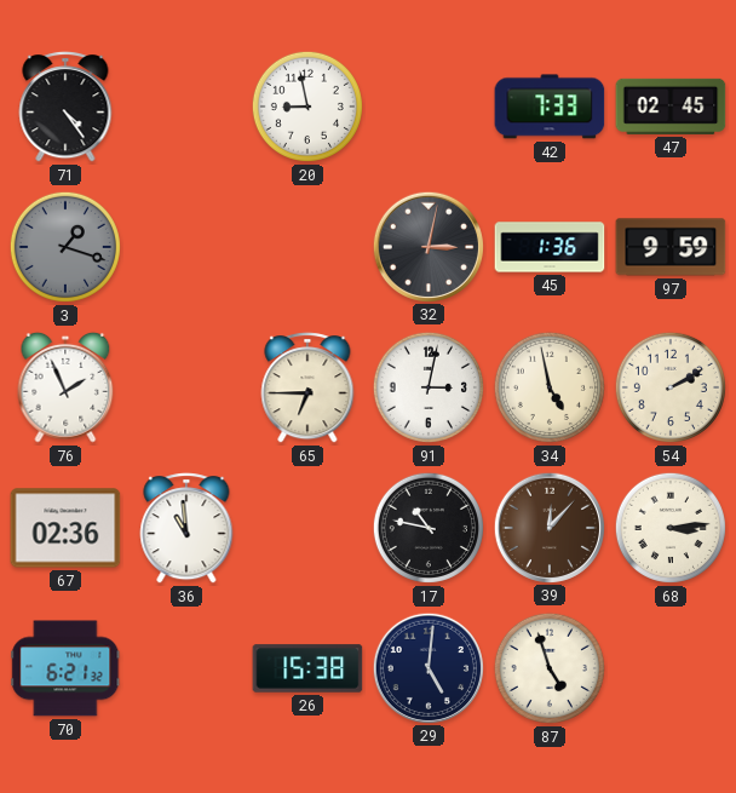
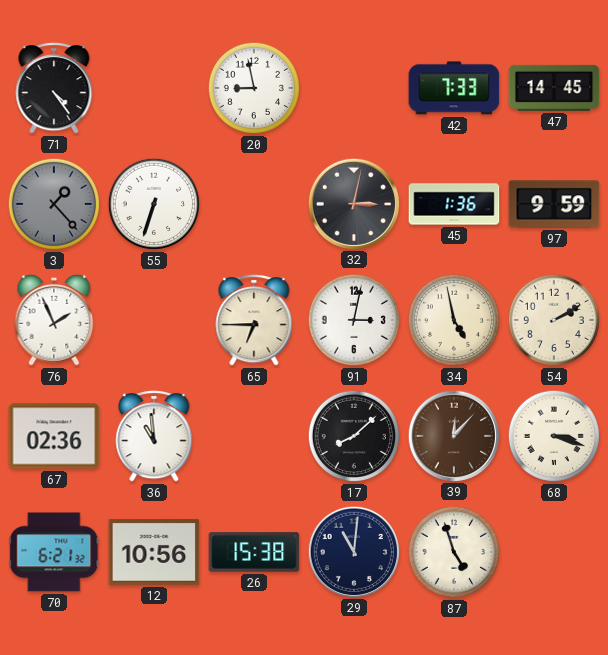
47: 02:45 -> 14:45
3: 1:18 -> 1:23
55: none -> 6:33
17: 10:47 -> 8:08
68: 3:14 -> 3:18
12: none -> 10:56
29: 5:01 -> 11:01
